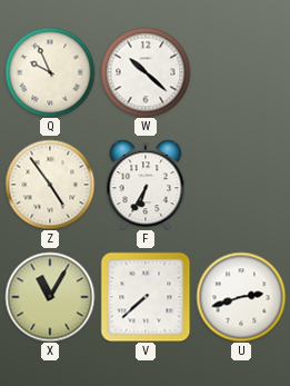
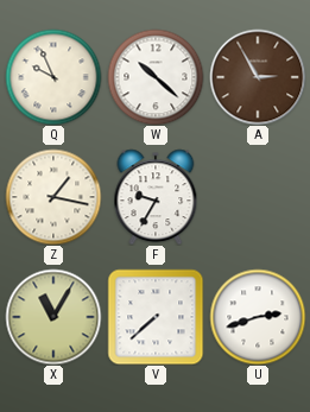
A: none -> 2:55
Z: 4:54 -> 1:17
F: 6:35 -> 9:35
